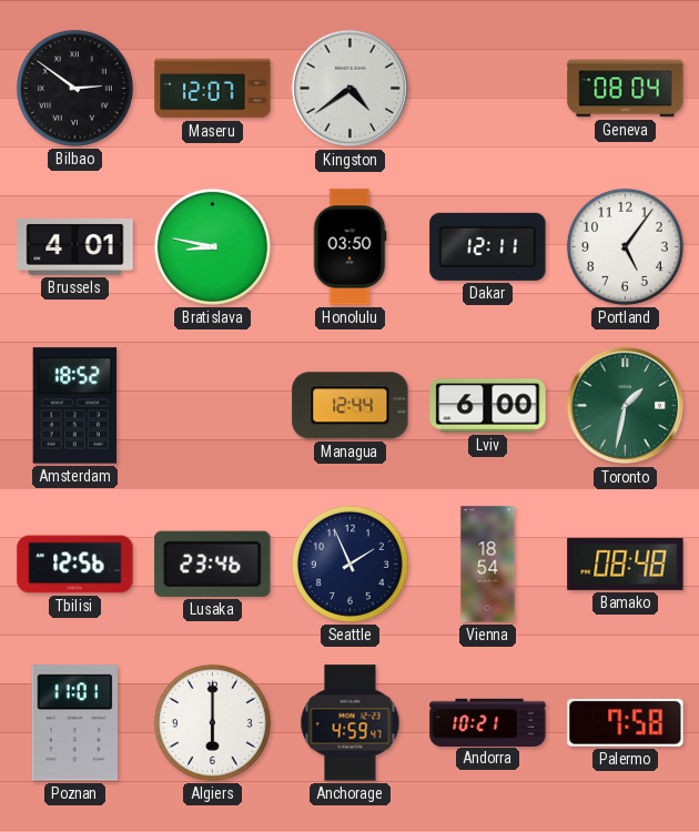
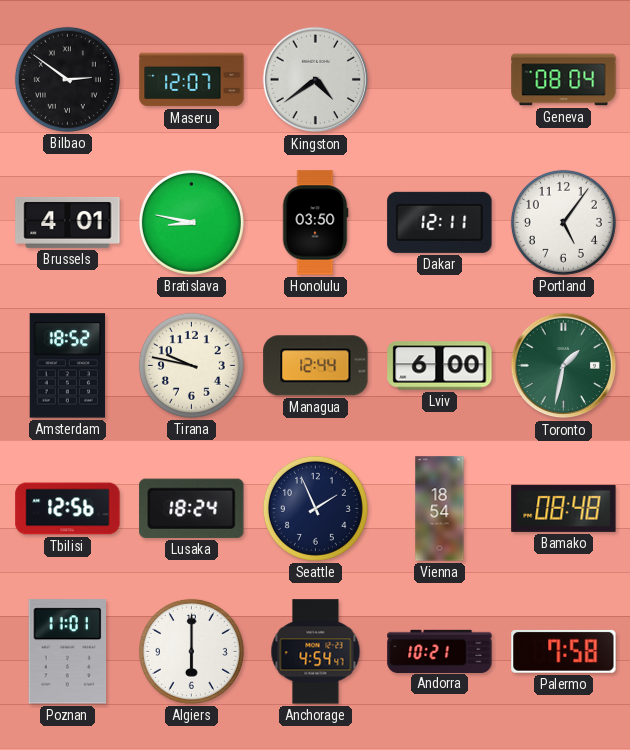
Tirana: none -> 9:47
Lusaka: 23:46 -> 18:24
Anchorage: 4:59 -> 4:54
